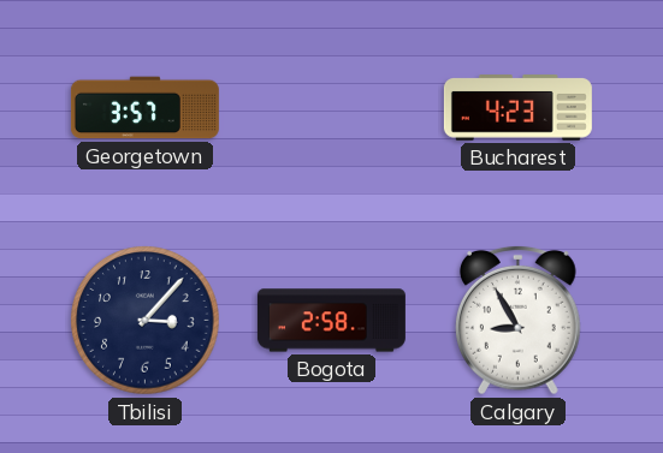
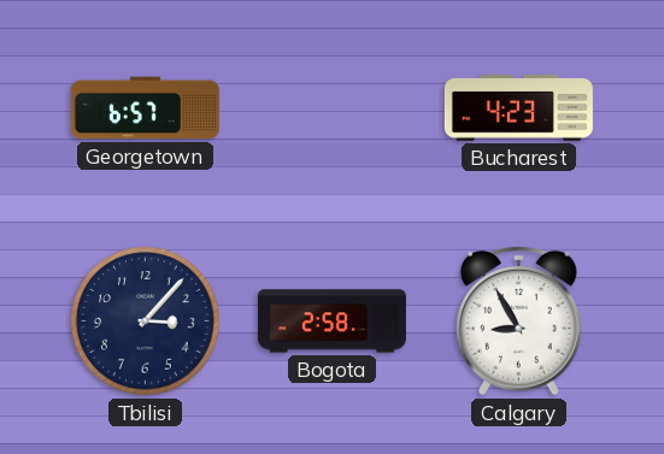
Georgetown: 3:57 -> 6:57
